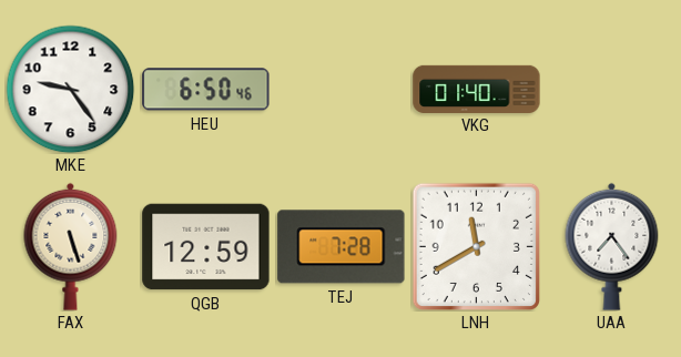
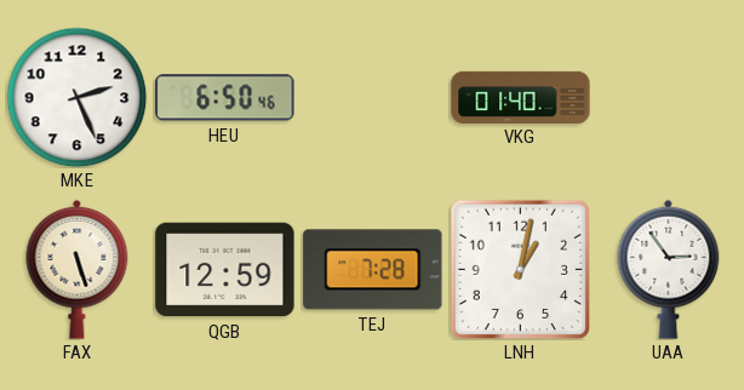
MKE: 9:24 -> 2:26
LNH: 11:40 -> 1:02
UAA: 7:24 -> 2:54
